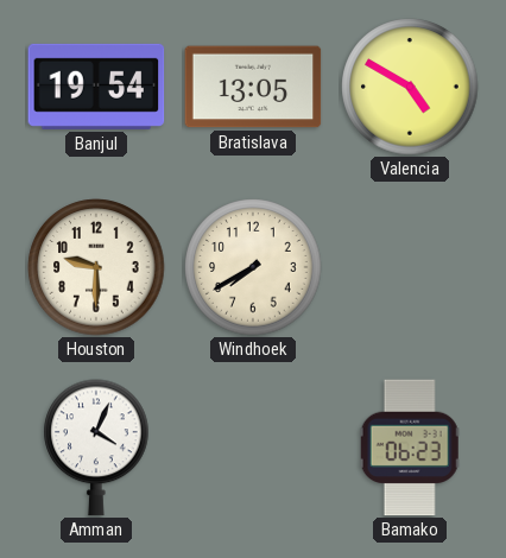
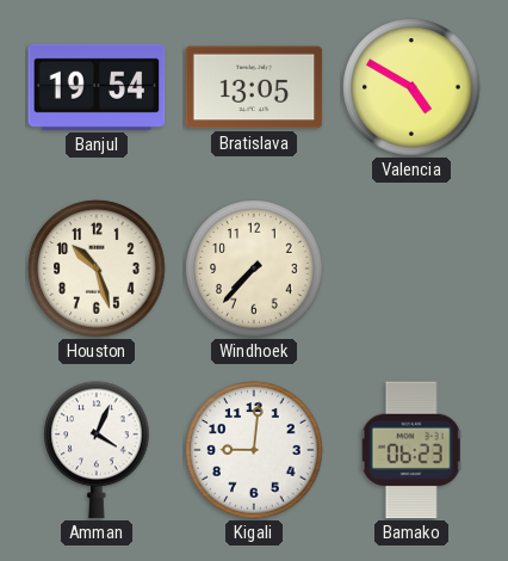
Houston: 9:30 -> 10:27
Windhoek: 7:40 -> 7:37
Kigali: none -> 9:01
